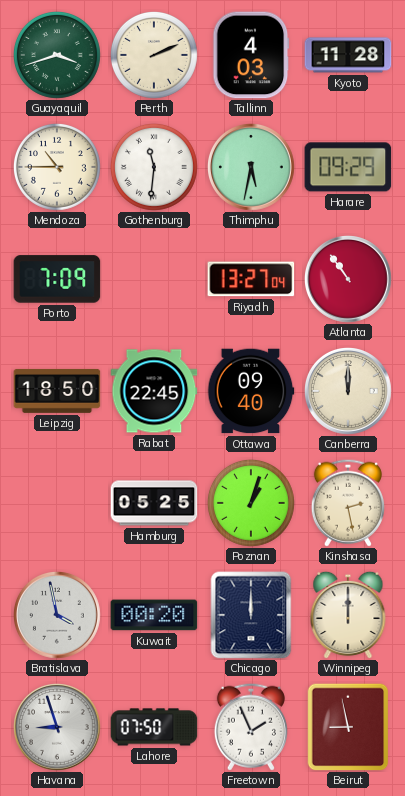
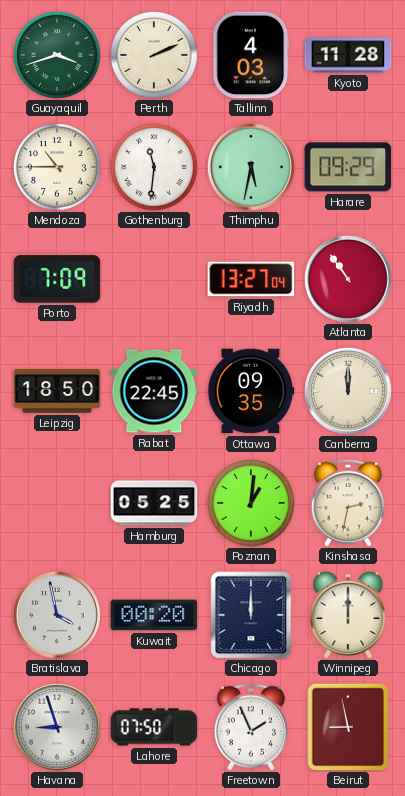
Ottawa: 09:40 -> 09:35
Poznan: 1:03 -> 1:01
Kinshasa: 2:28 -> 2:32
